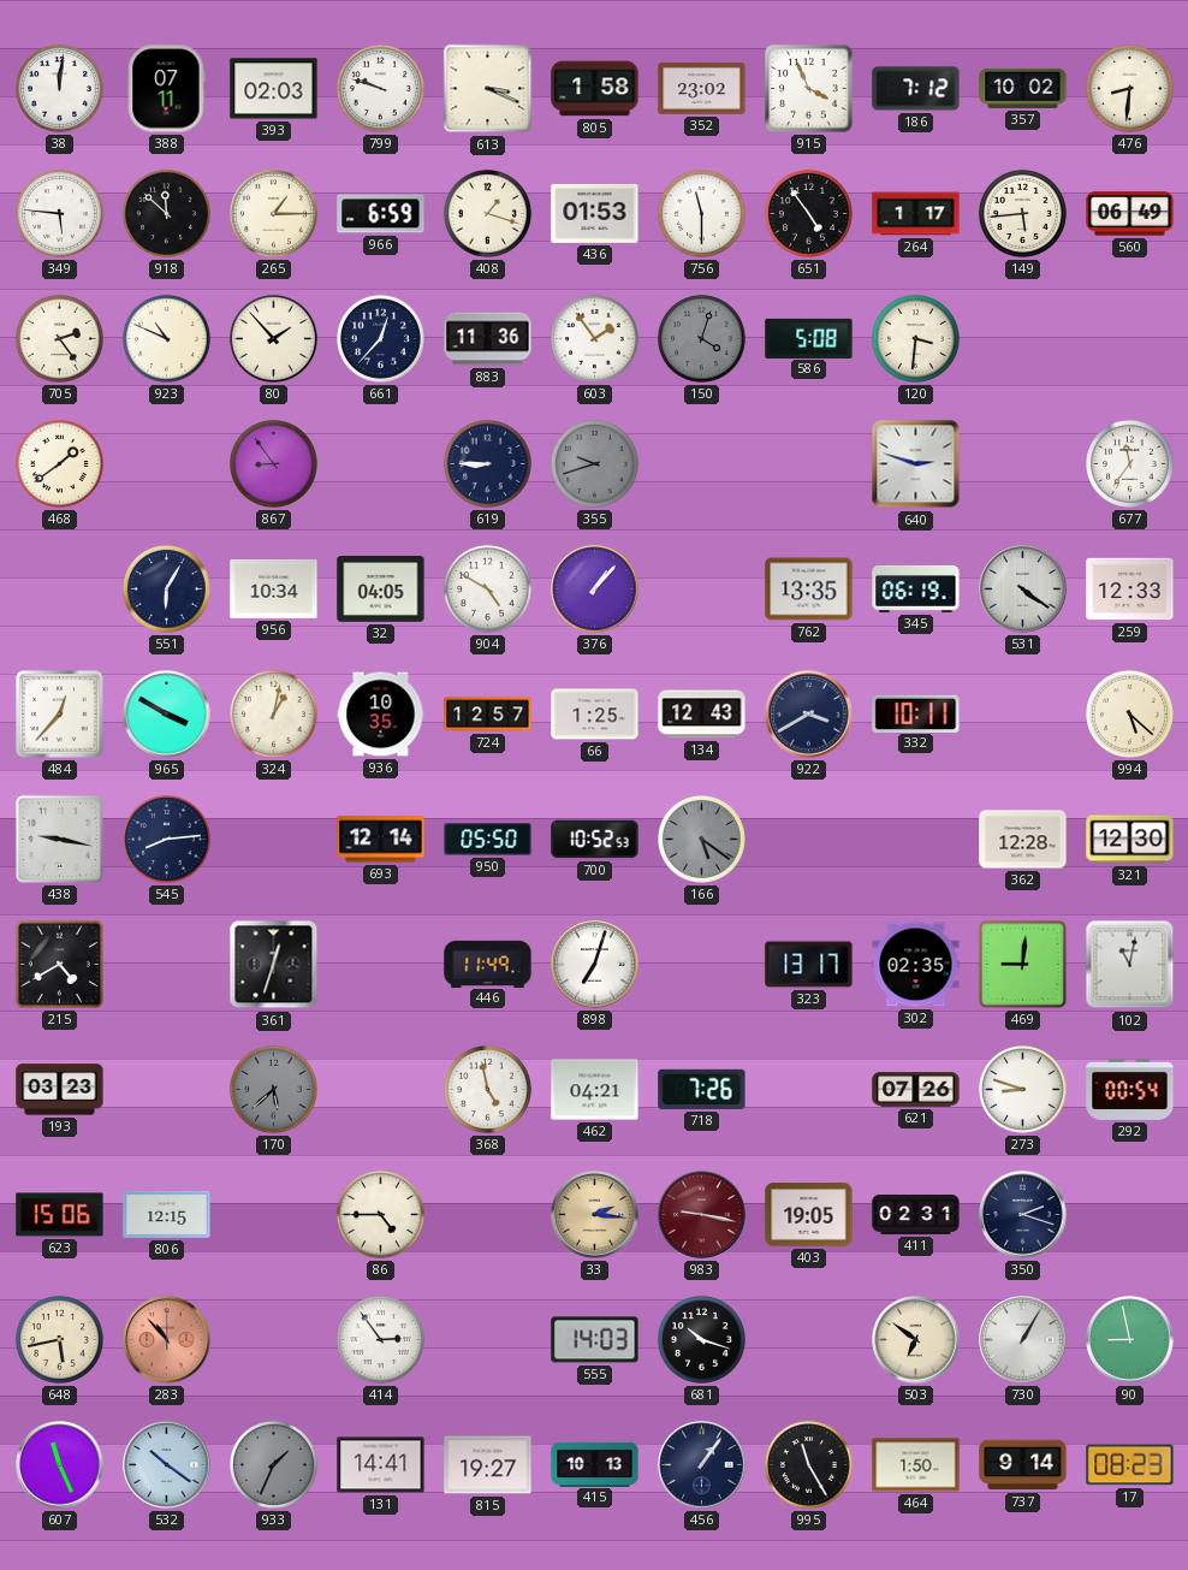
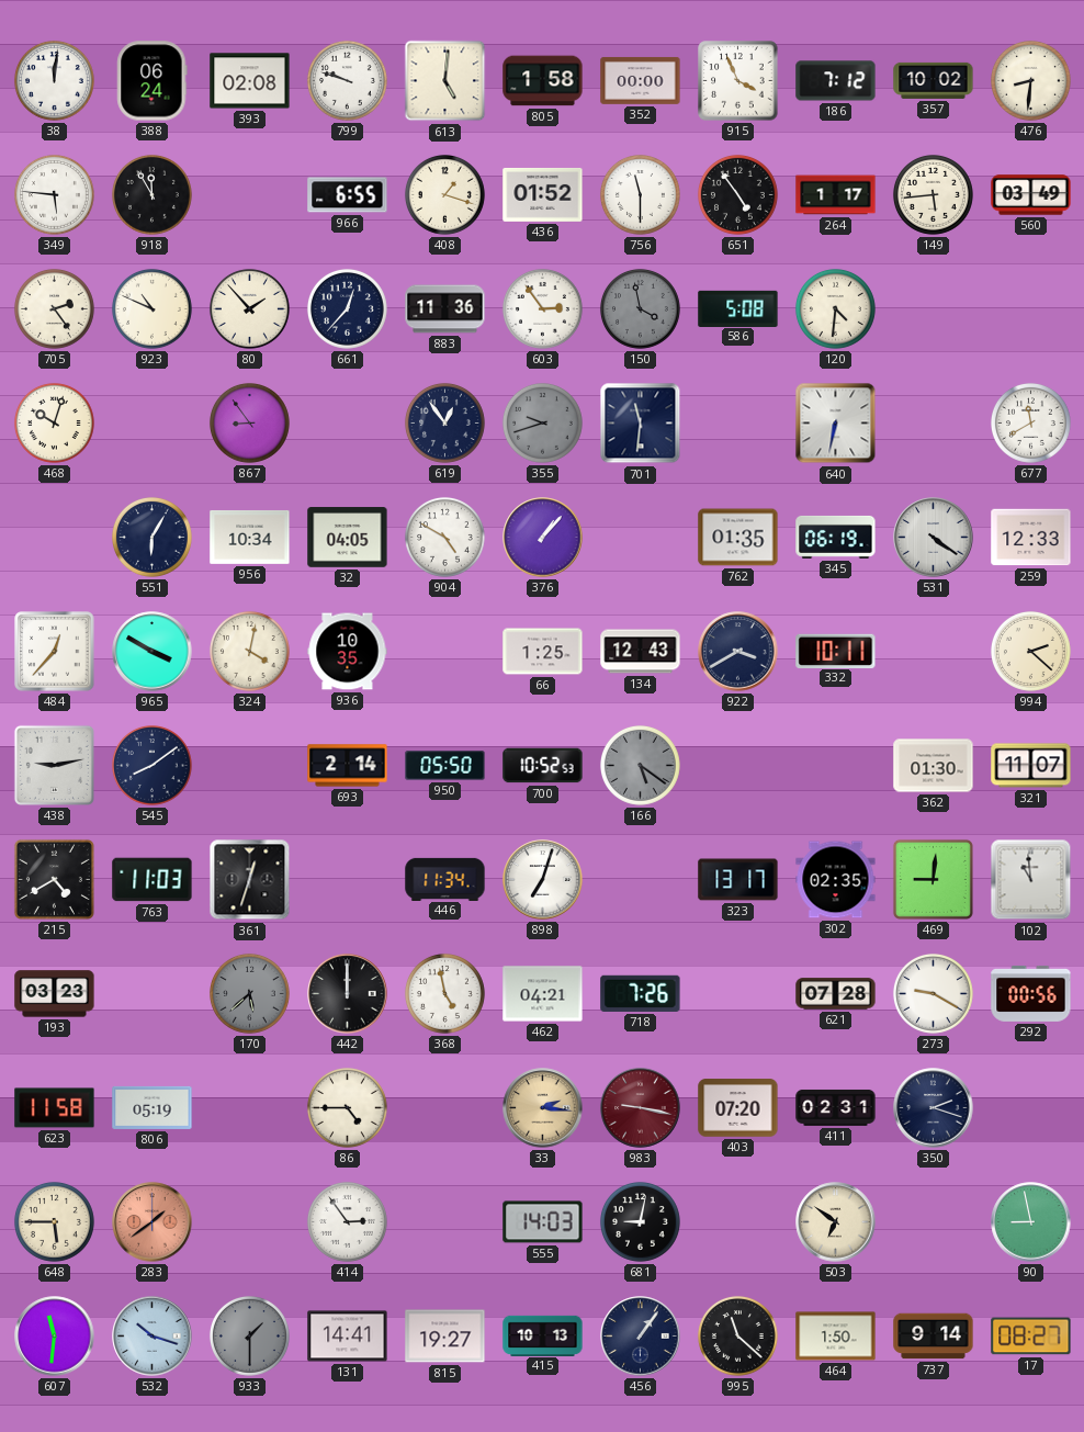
388: 07:11 -> 06:24
393: 02:03 -> 02:08
613: 3:19 -> 5:01
352: 23:02 -> 00:00
918: 11:52 -> 11:55
265: 1:15 -> none
966: 6:59 -> 6:55
436: 01:53 -> 01:52
560: 06:49 -> 03:49
603: 1:54 -> 2:54
150: 4:03 -> 3:58
120: 3:31 -> 4:31
468: 1:39 -> 10:03
619: 8:45 -> 12:54
701: none -> 11:31
640: 2:48 -> 6:32
677: 11:36 -> 11:40
762: 13:35 -> 01:35
324: 1:02 -> 4:02
724: 12:57 -> none
994: 5:22 -> 2:22
438: 9:17 -> 9:13
545: 8:14 -> 8:09
693: 12:14 -> 2:14
362: 12:28 -> 01:30
321: 12:30 -> 11:07
763: none -> 11:03
446: 11:49 -> 11:34
102: 11:02 -> 10:59
442: none -> 12:00
621: 07:26 -> 07:28
273: 8:48 -> 9:20
292: 00:54 -> 00:56
623: 15:06 -> 11:58
806: 12:15 -> 05:19
403: 19:05 -> 07:20
648: 5:43 -> 5:45
283: 10:53 -> 1:39
681: 10:18 -> 9:02
730: 1:05 -> none
607: 11:26 -> 11:31
532: 10:21 -> 10:18
933: 1:34 -> 1:30
995: 11:25 -> 11:22
17: 08:23 -> 08:27
